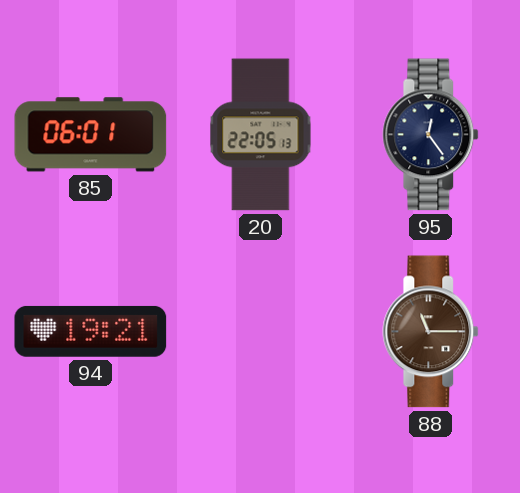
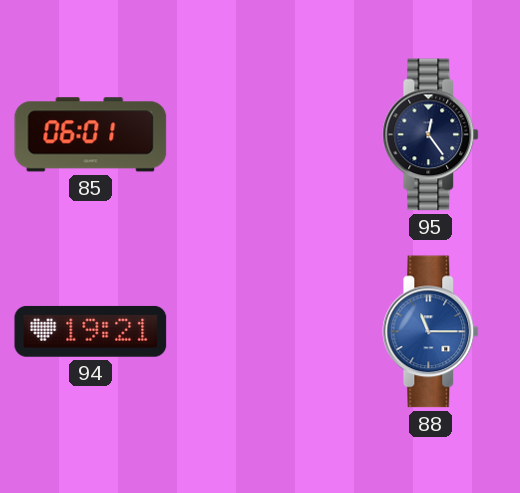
20: 22:05 -> none
88 dial: brown -> blue
